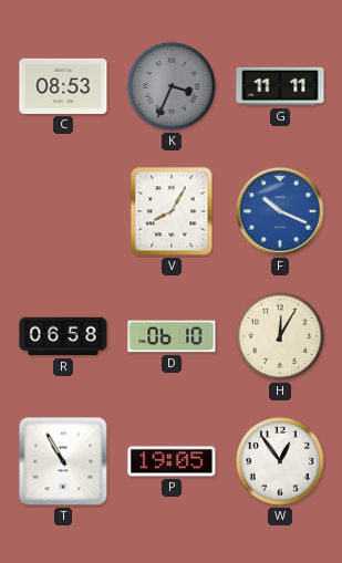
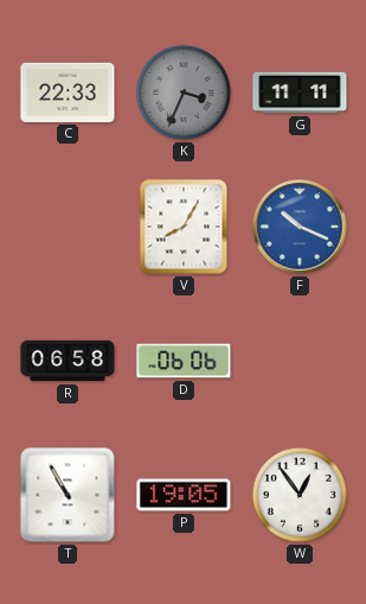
C: 08:53 -> 22:33
D: 06:10 -> 06:06
H: 12:05 -> none
